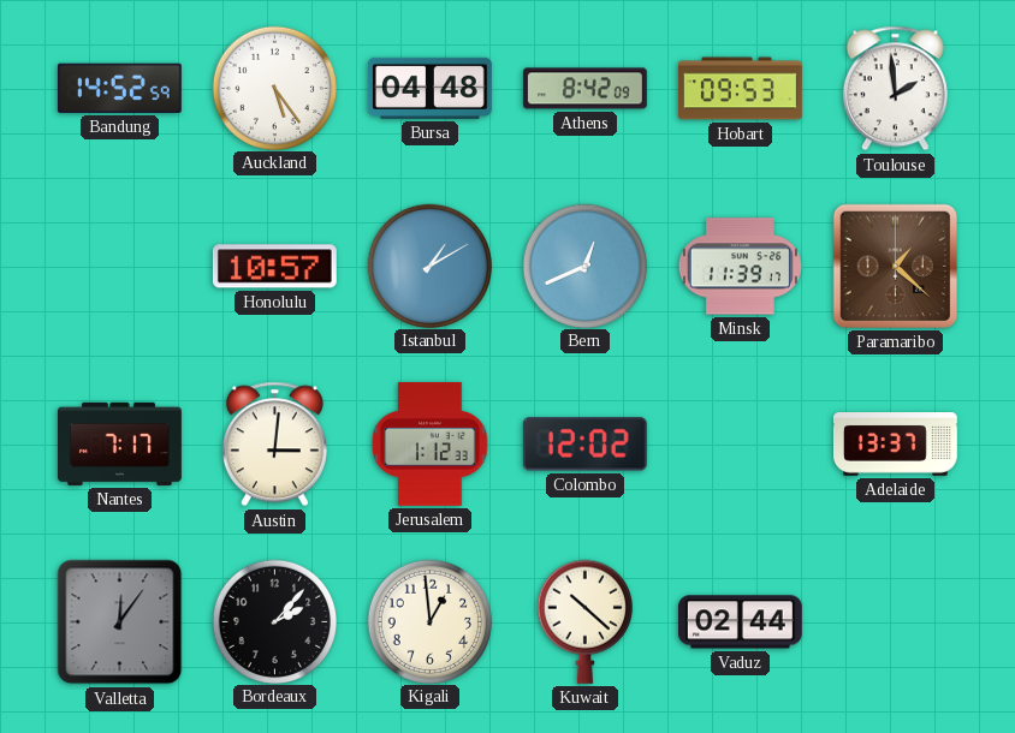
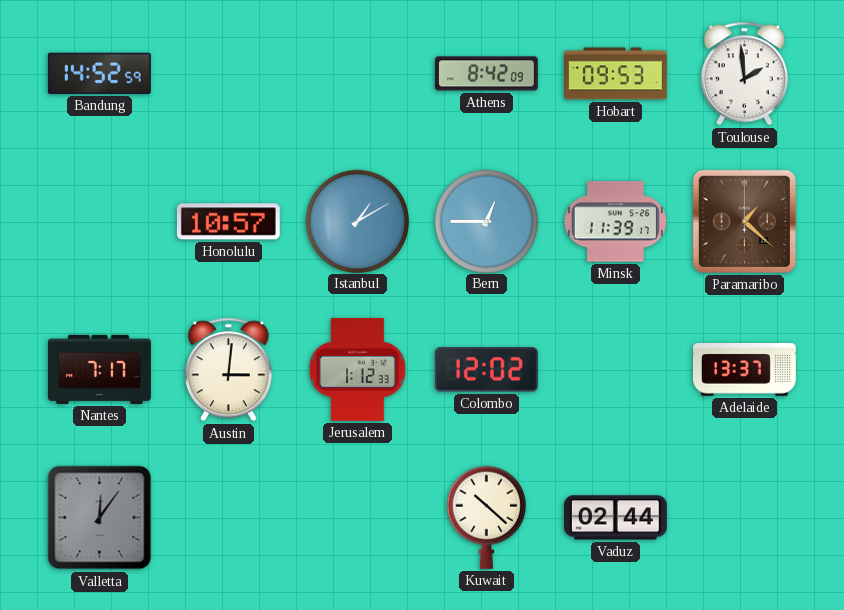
Auckland: 5:24 -> none
Bursa: 04:48 -> none
Bern: 12:41 -> 12:45
Bordeaux: 2:07 -> none
Kigali: 12:59 -> none
